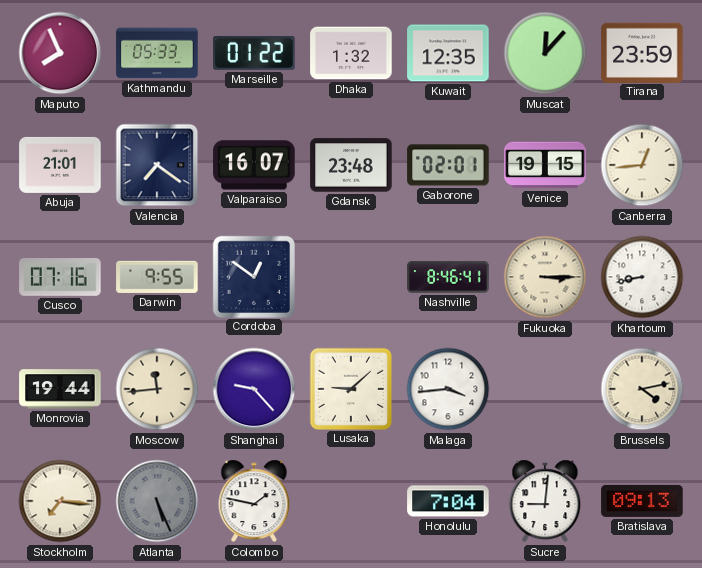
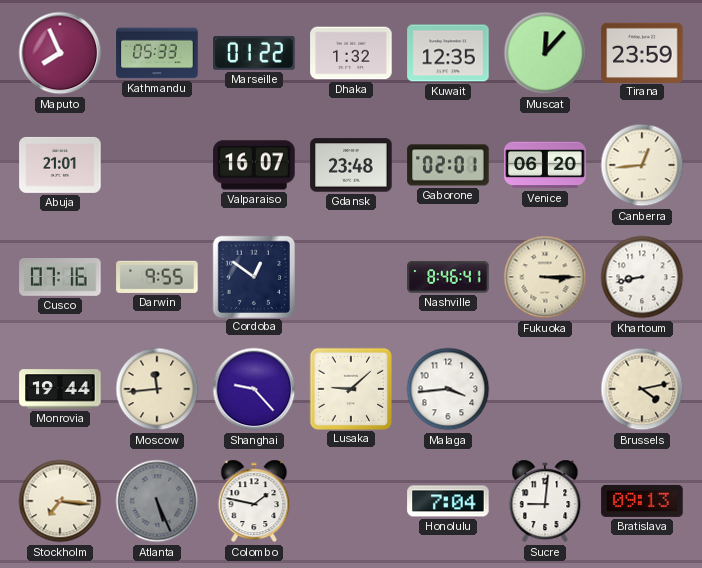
Valencia: 7:21 -> none
Venice: 19:15 -> 06:20
